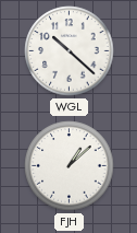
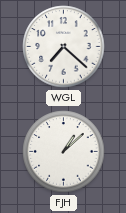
WGL: 10:22 -> 7:22
